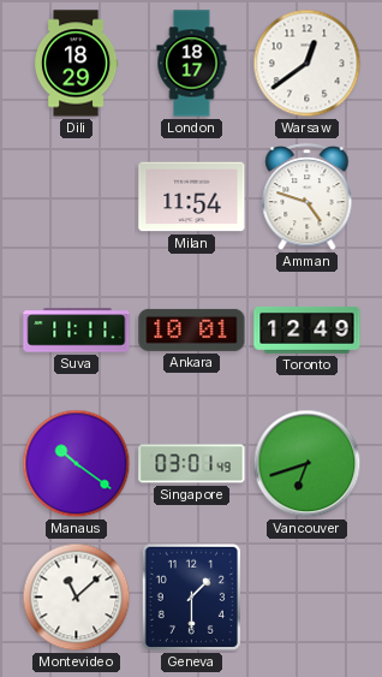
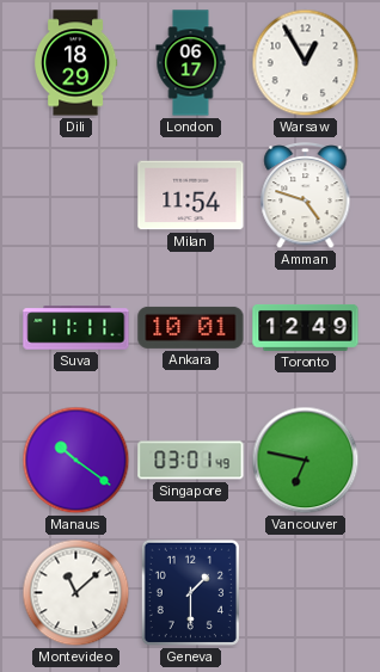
London: 18:17 -> 06:17
Warsaw: 12:39 -> 12:55
Vancouver: 6:42 -> 6:47
